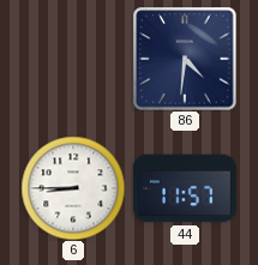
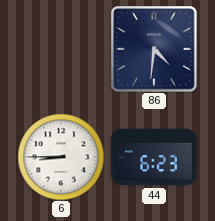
44: 11:57 -> 6:23
